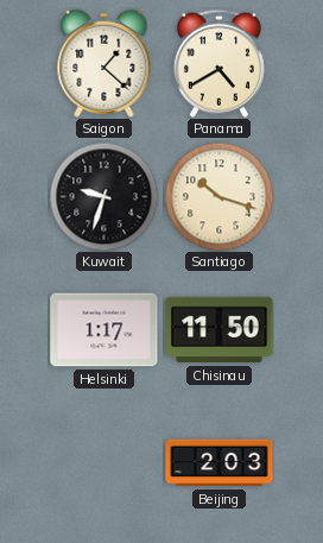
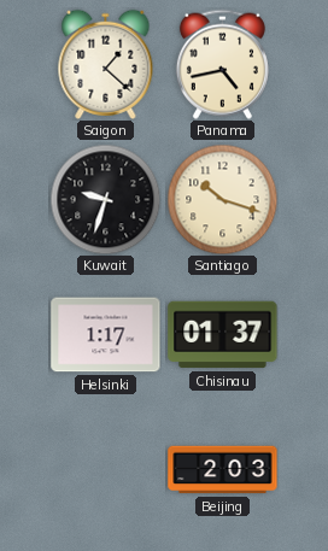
Panama: 4:40 -> 4:43
Chisinau: 11:50 -> 01:37
